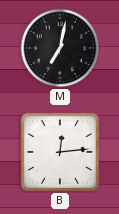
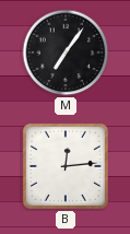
M: 7:02 -> 7:06
